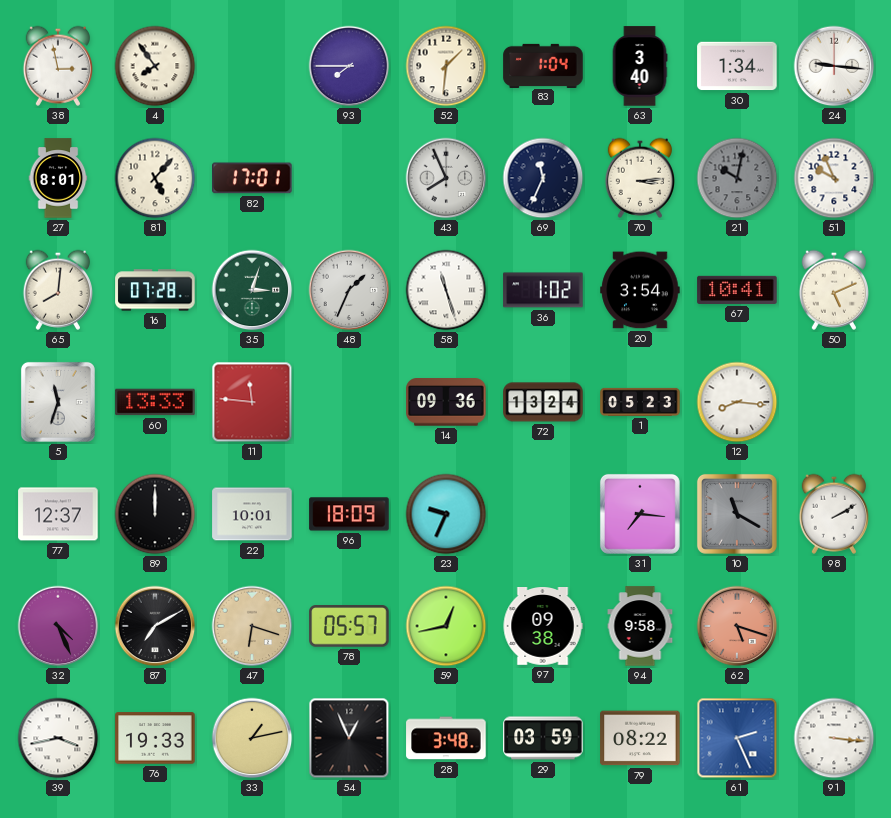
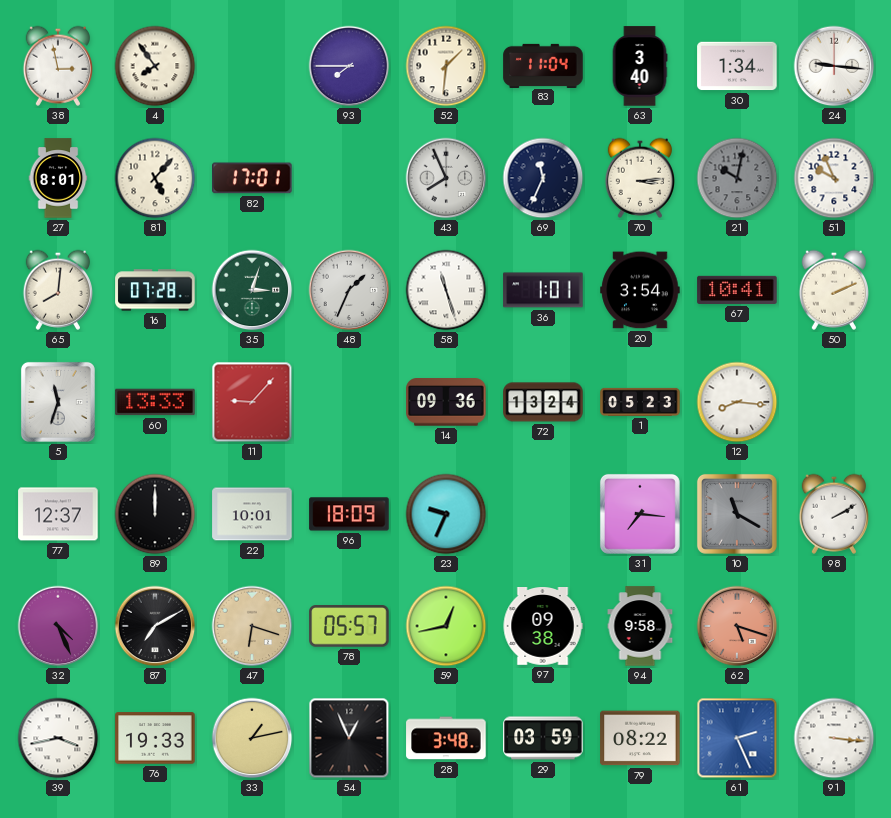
83: 1:04 -> 11:04
36: 1:02 -> 1:01
50: 5:11 -> 2:11
11: 11:46 -> 9:07
